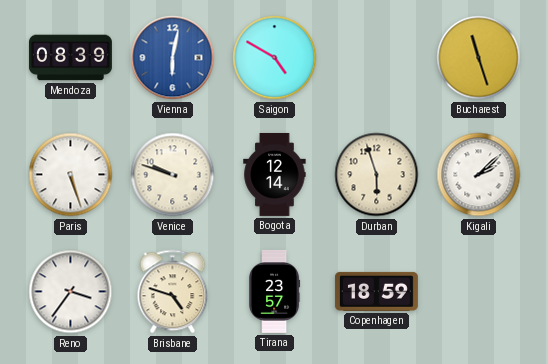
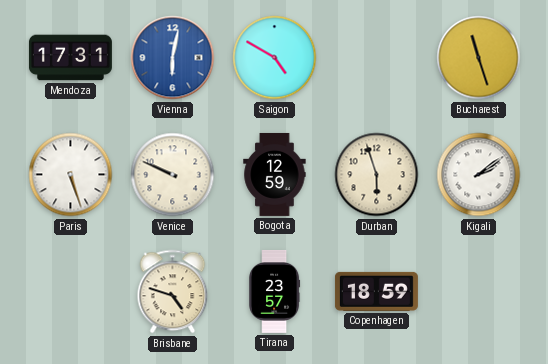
Mendoza: 08:39 -> 17:31
Venice: 9:48 -> 9:49
Bogota: 12:14 -> 12:59
Kigali: 2:08 -> 2:09
Reno: 3:36 -> none
